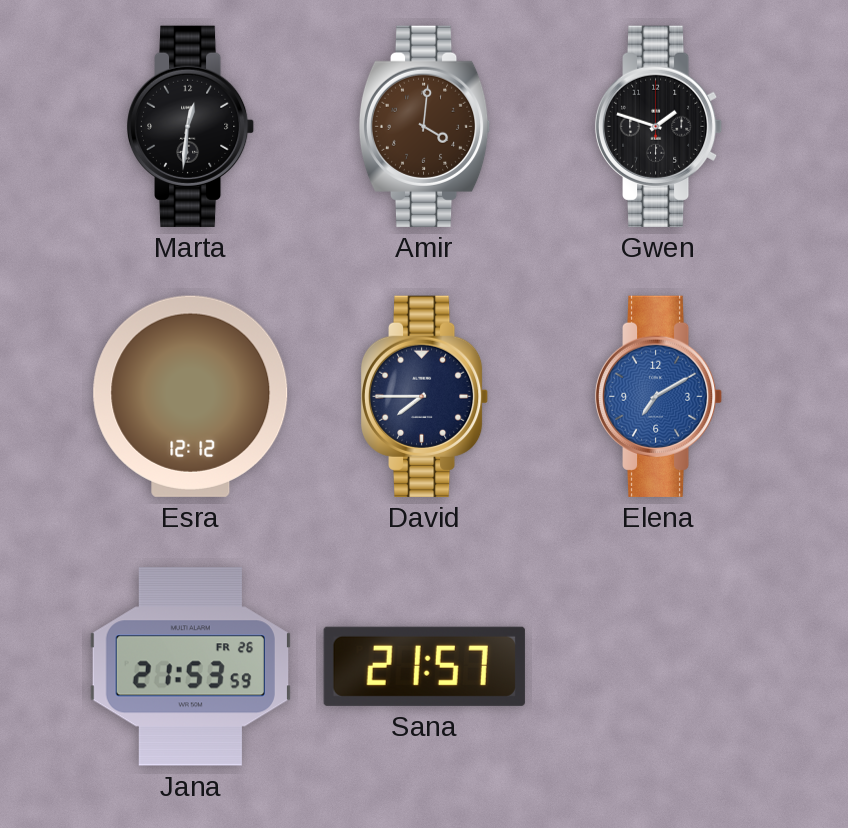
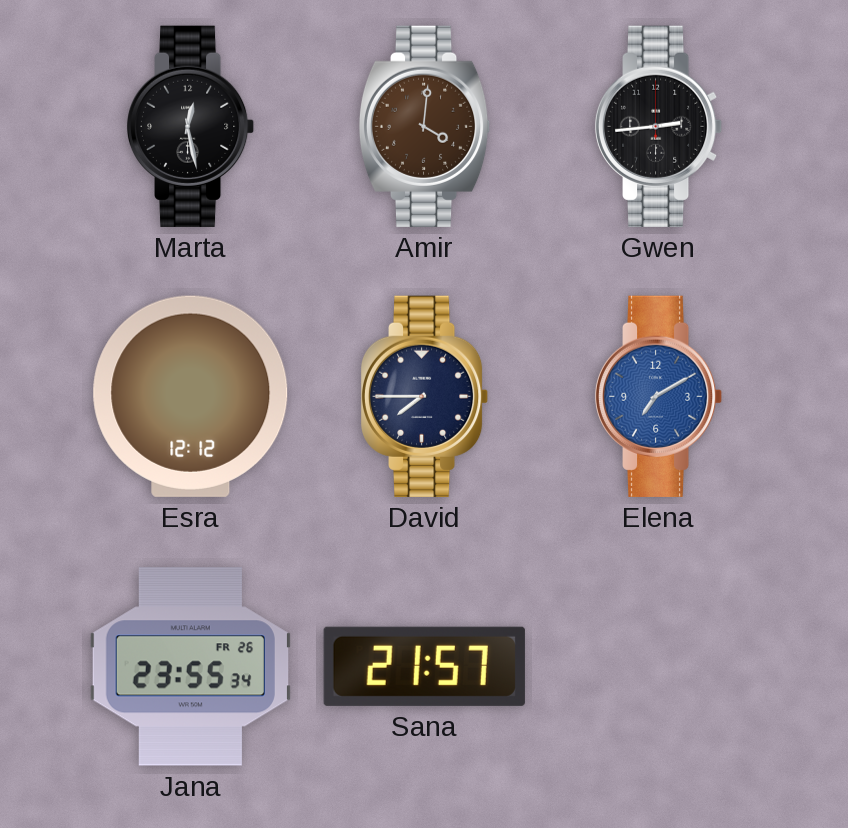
Marta: 12:31 -> 12:28
Gwen: 1:48 -> 2:44
Jana: 21:53 -> 23:55
